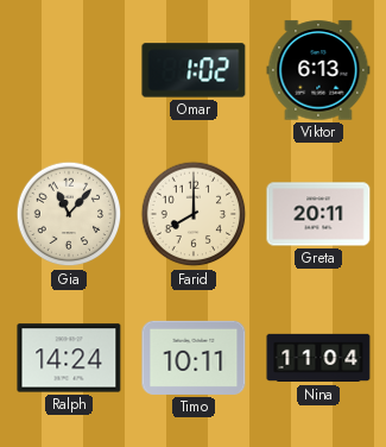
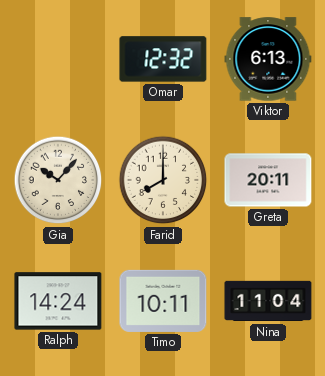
Omar: 1:02 -> 12:32
Gia: 11:07 -> 10:07
